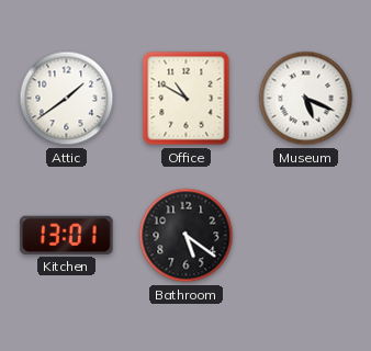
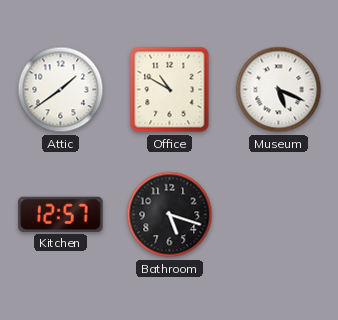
Kitchen: 13:01 -> 12:57
Bathroom: 5:21 -> 5:18
